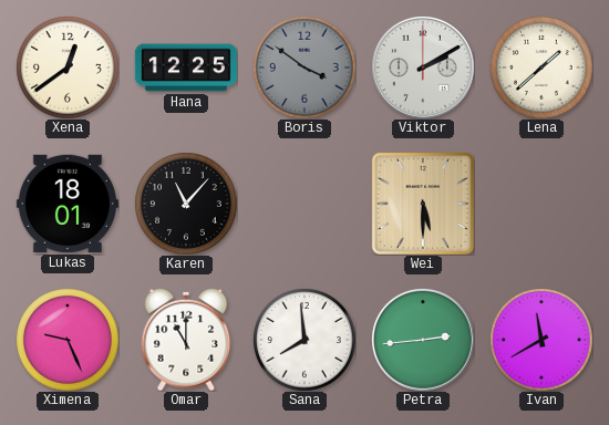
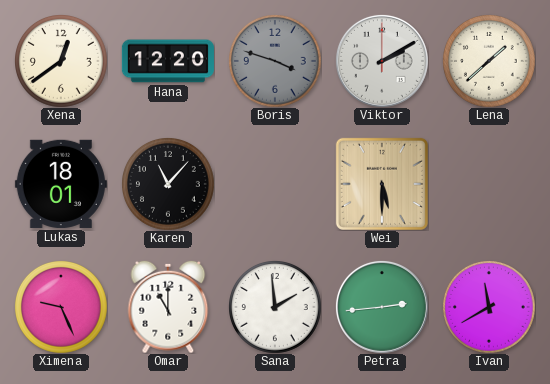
Hana: 12:25 -> 12:20
Boris: 3:51 -> 3:48
Sana: 7:59 -> 1:59
